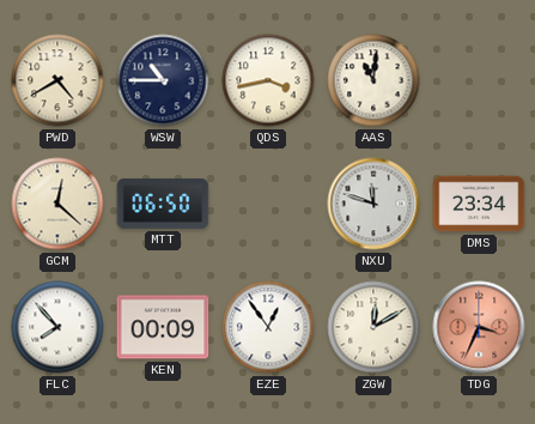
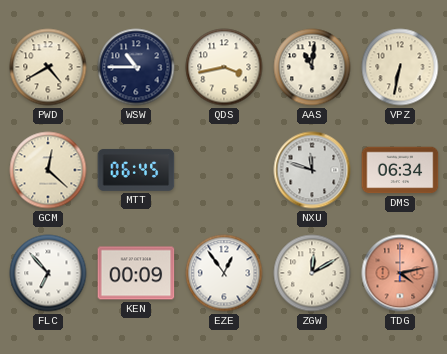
VPZ: none -> 6:32
MTT: 06:50 -> 06:45
DMS: 23:34 -> 06:34
FLC: 7:53 -> 6:53
TDG: 3:34 -> 4:13
